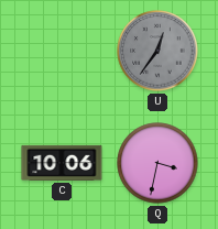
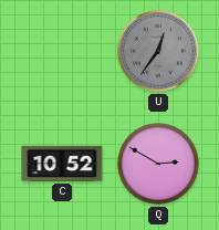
C: 10:06 -> 10:52
Q: 3:32 -> 2:50
